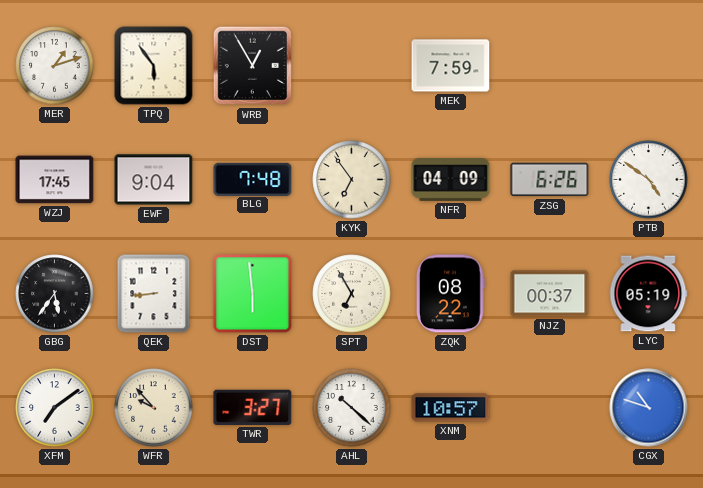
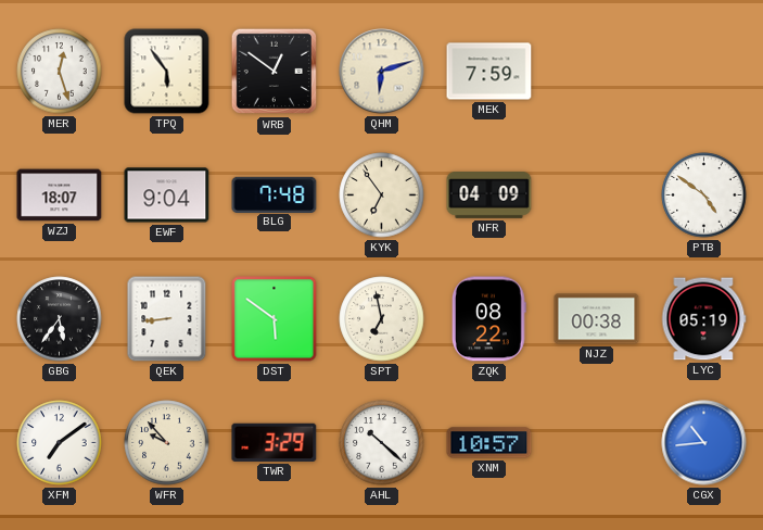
MER: 1:12 -> 12:27
WRB: 12:55 -> 12:51
QHM: none -> 6:12
WZJ: 17:45 -> 18:07
ZSG: 6:26 -> none
DST: 5:59 -> 5:51
SPT: 6:55 -> 6:58
NJZ: 00:37 -> 00:38
TWR: 3:27 -> 3:29
CGX: 10:48 -> 10:44
